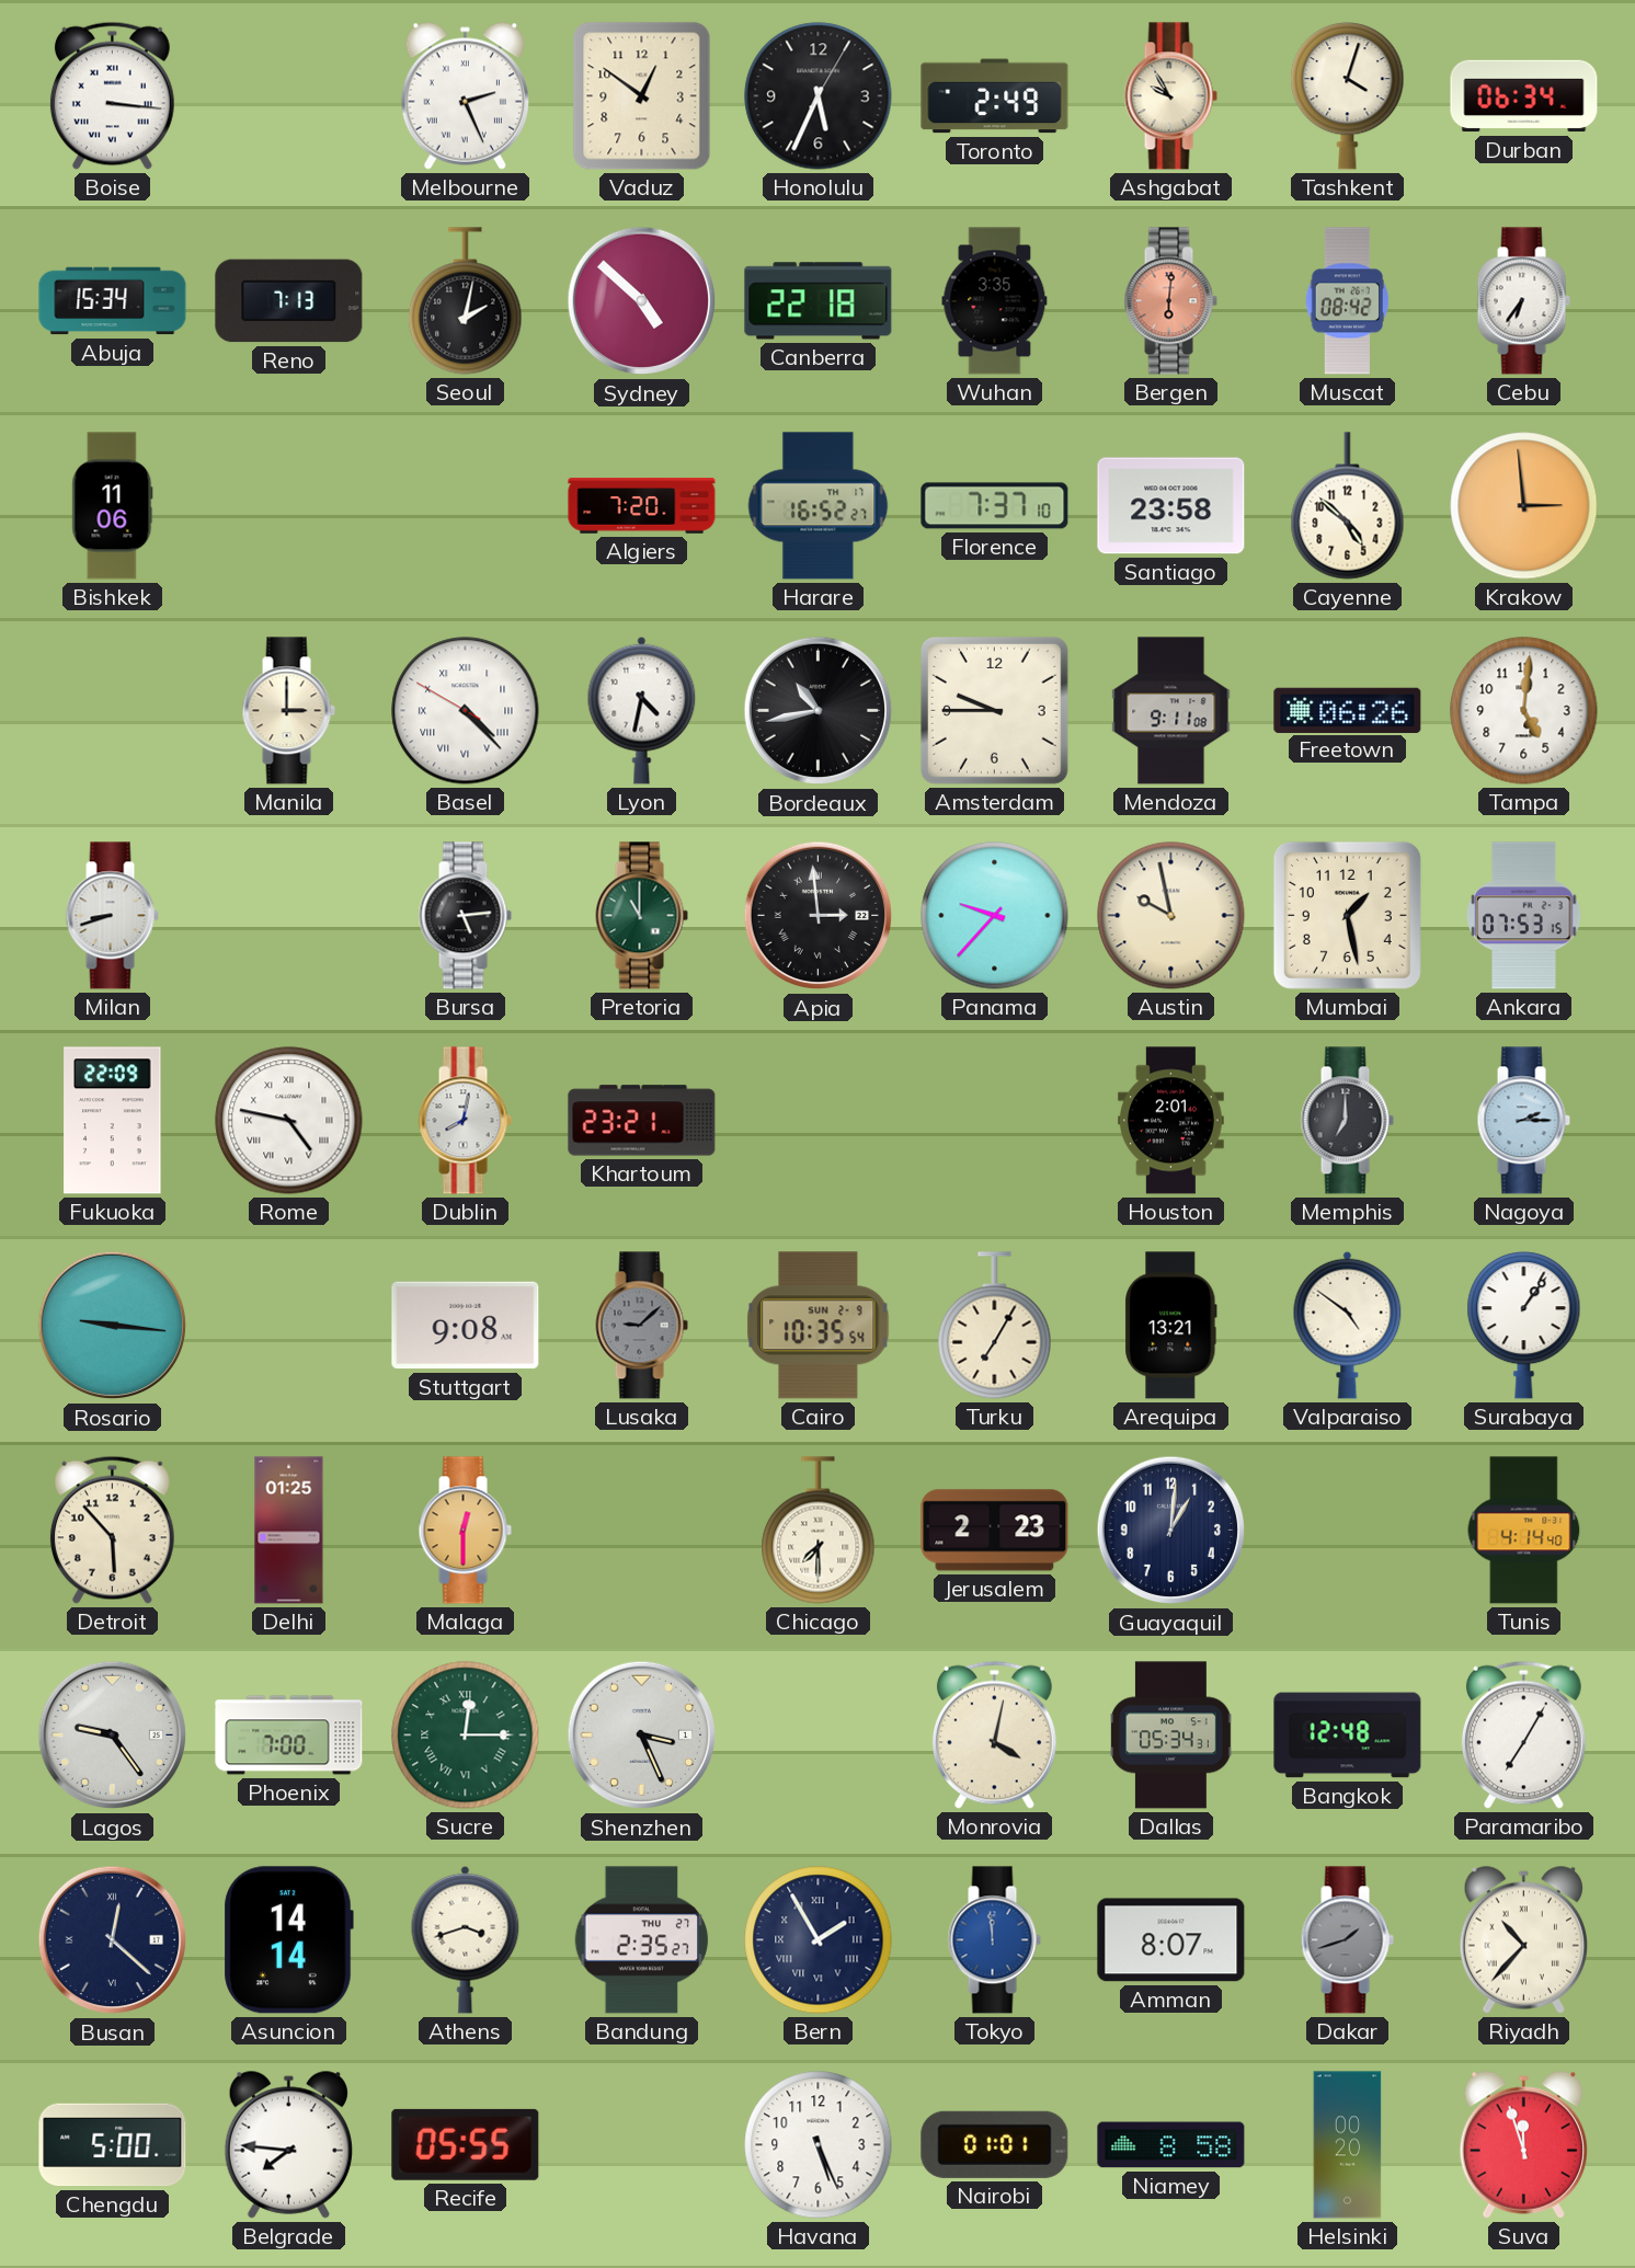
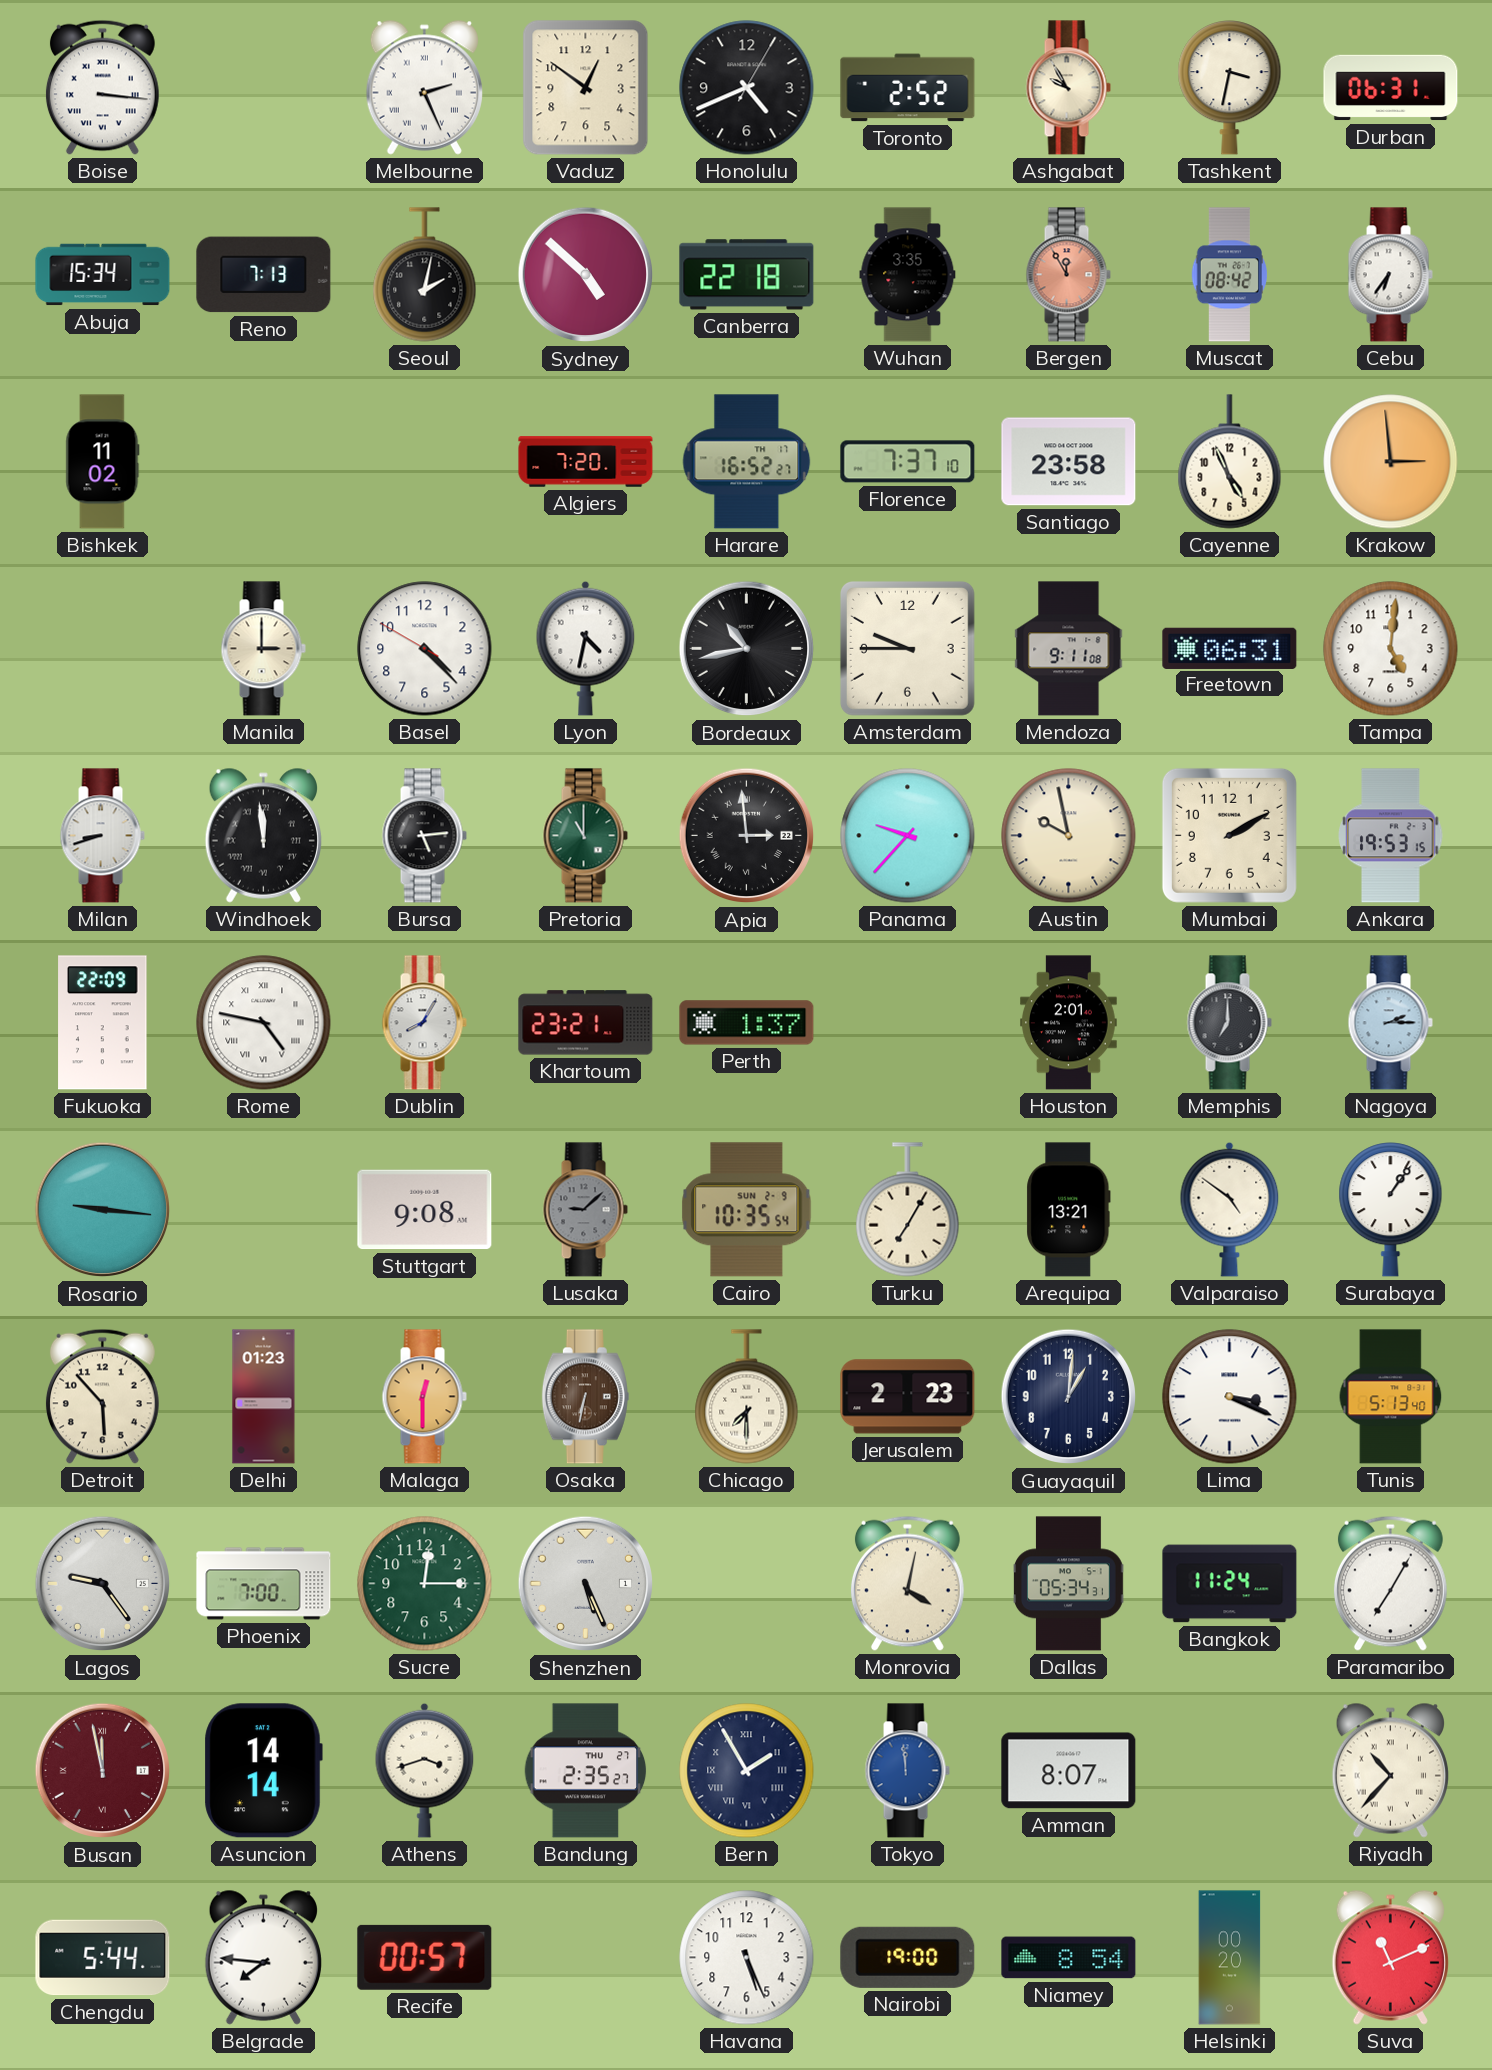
Honolulu: 5:34 -> 4:41
Toronto: 2:49 -> 2:52
Tashkent: 4:03 -> 3:32
Durban: 06:34 -> 06:31
Bergen: 6:01 -> 11:55
Bishkek: 11:06 -> 11:02
Cayenne: 4:52 -> 4:56
Basel numerals: Roman -> Arabic
Freetown: 06:26 -> 06:31
Windhoek: none -> 11:59
Mumbai: 1:28 -> 2:10
Ankara: 07:53 -> 19:53
Dublin: 8:02 -> 8:05
Perth: none -> 1:37
Delhi: 01:25 -> 01:23
Osaka: none -> 6:32
Lima: none -> 3:19
Tunis: 4:14 -> 5:13
Sucre numerals: Roman -> Arabic
Shenzhen: 3:26 -> 5:26
Bangkok: 12:48 -> 11:24
Busan: 12:22 -> 11:58
Busan dial: navy -> burgundy
Dakar: 1:42 -> none
Chengdu: 5:00 -> 5:44
Recife: 05:55 -> 00:57
Nairobi: 01:01 -> 19:00
Niamey: 8:58 -> 8:54
Suva: 11:57 -> 11:11
